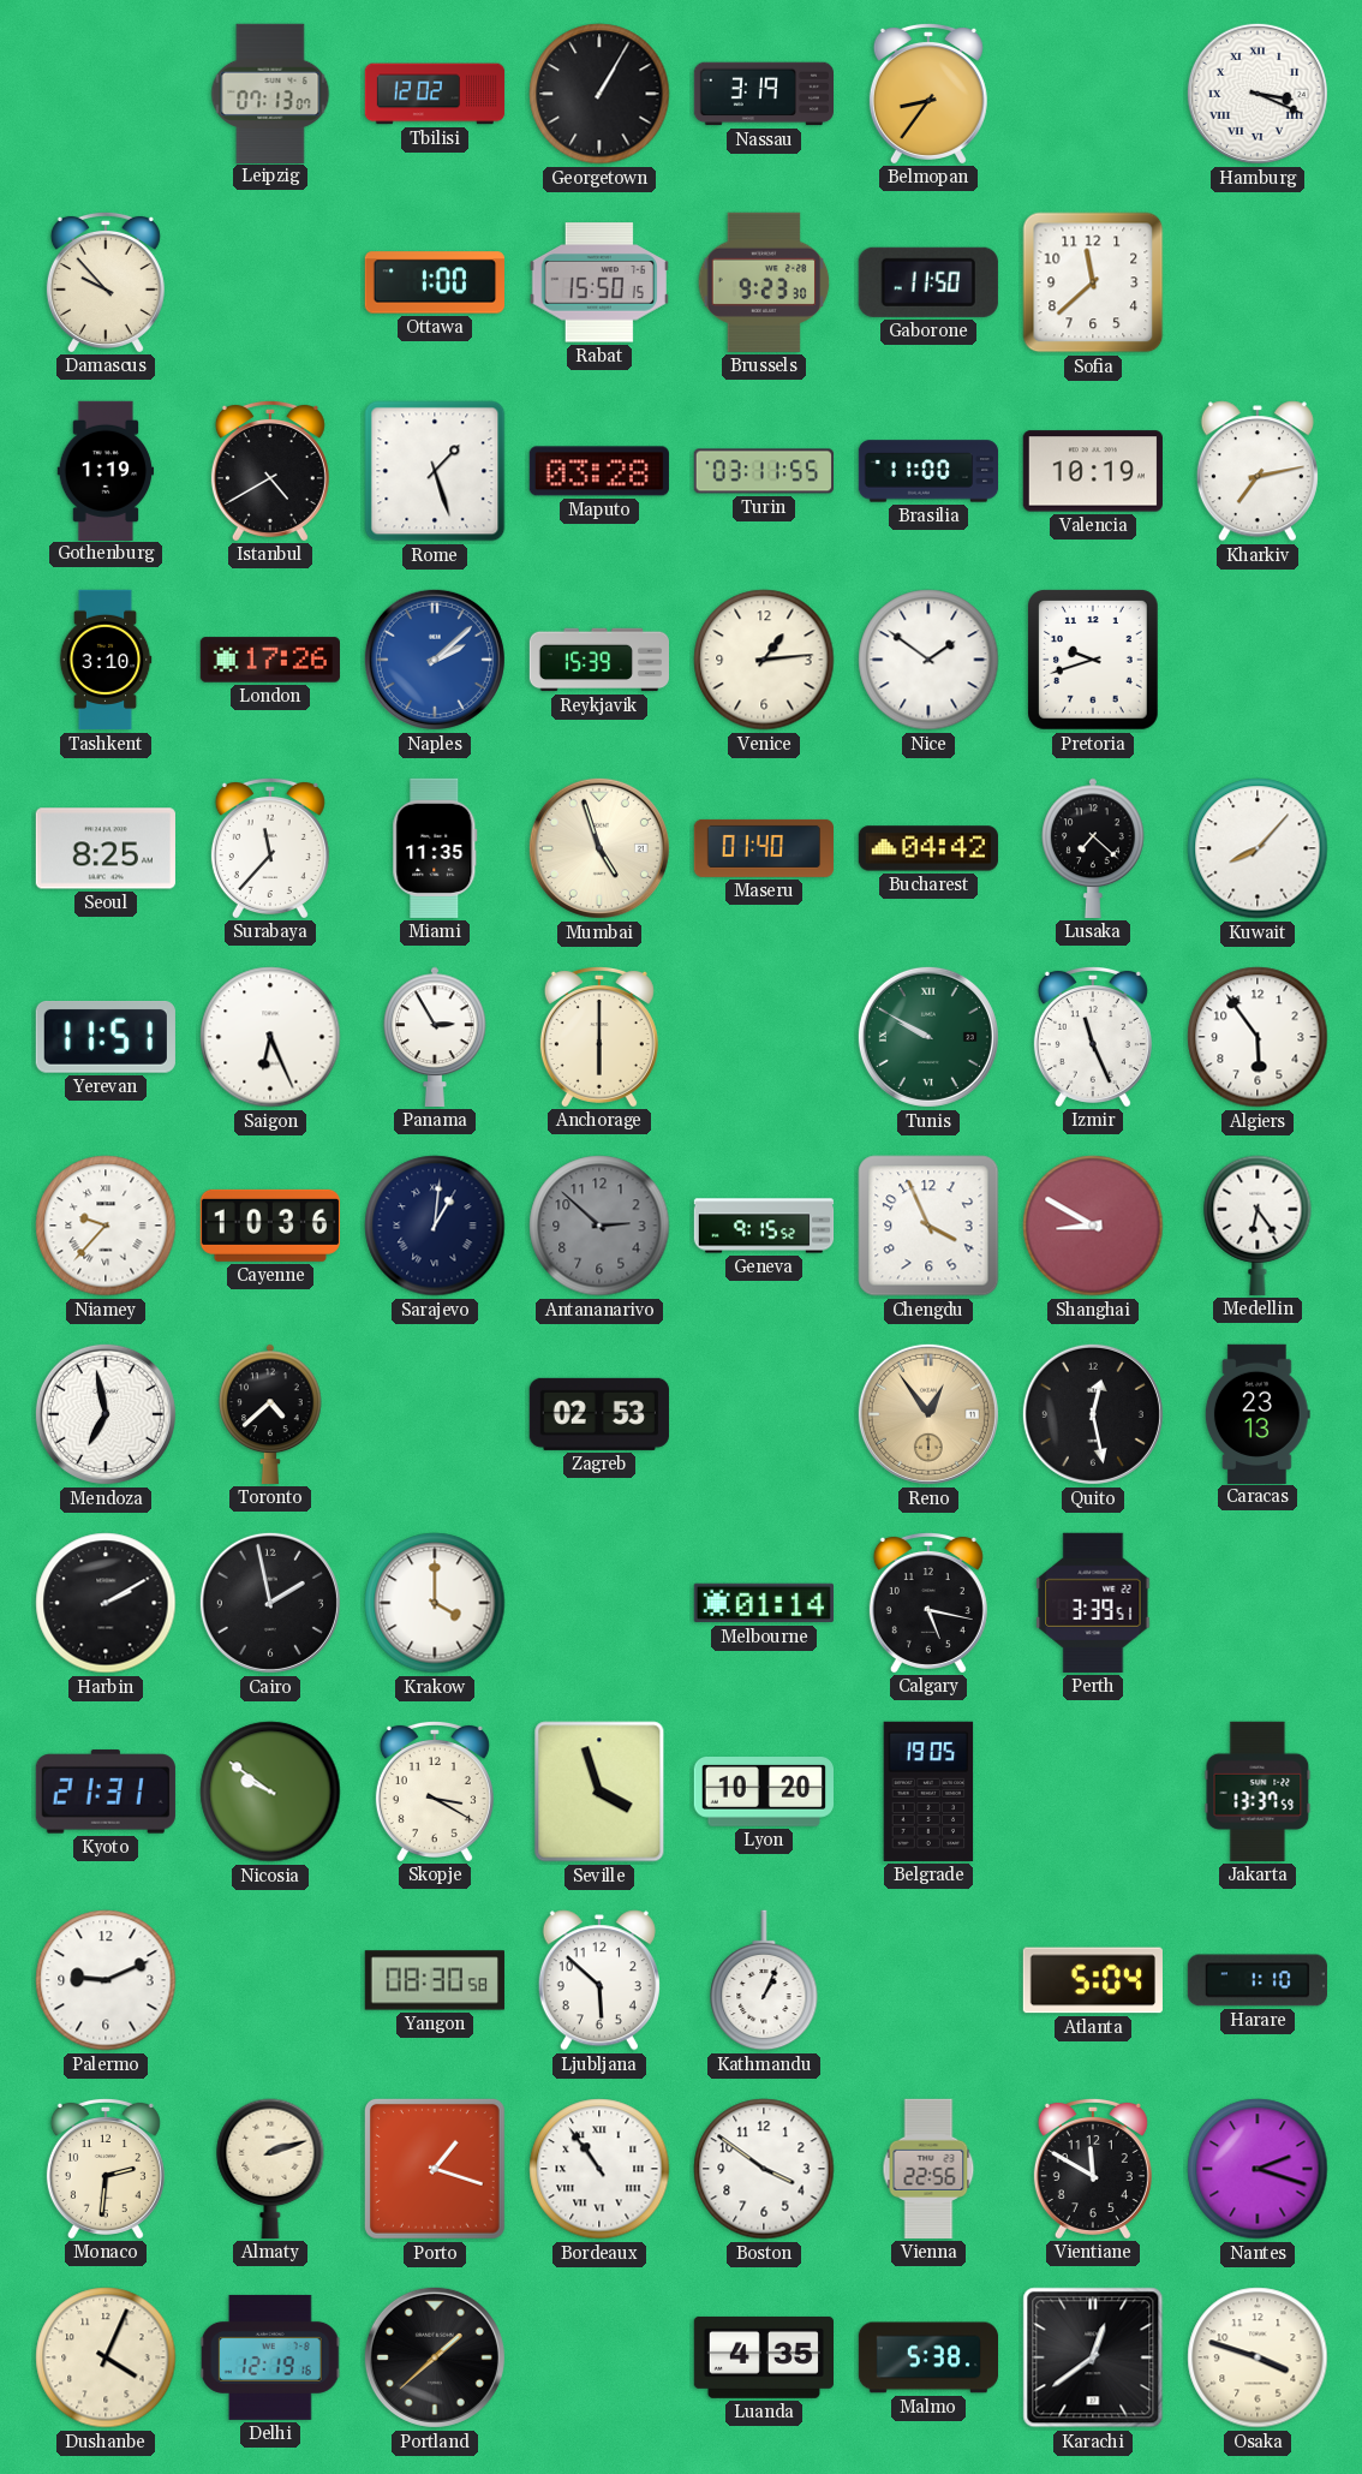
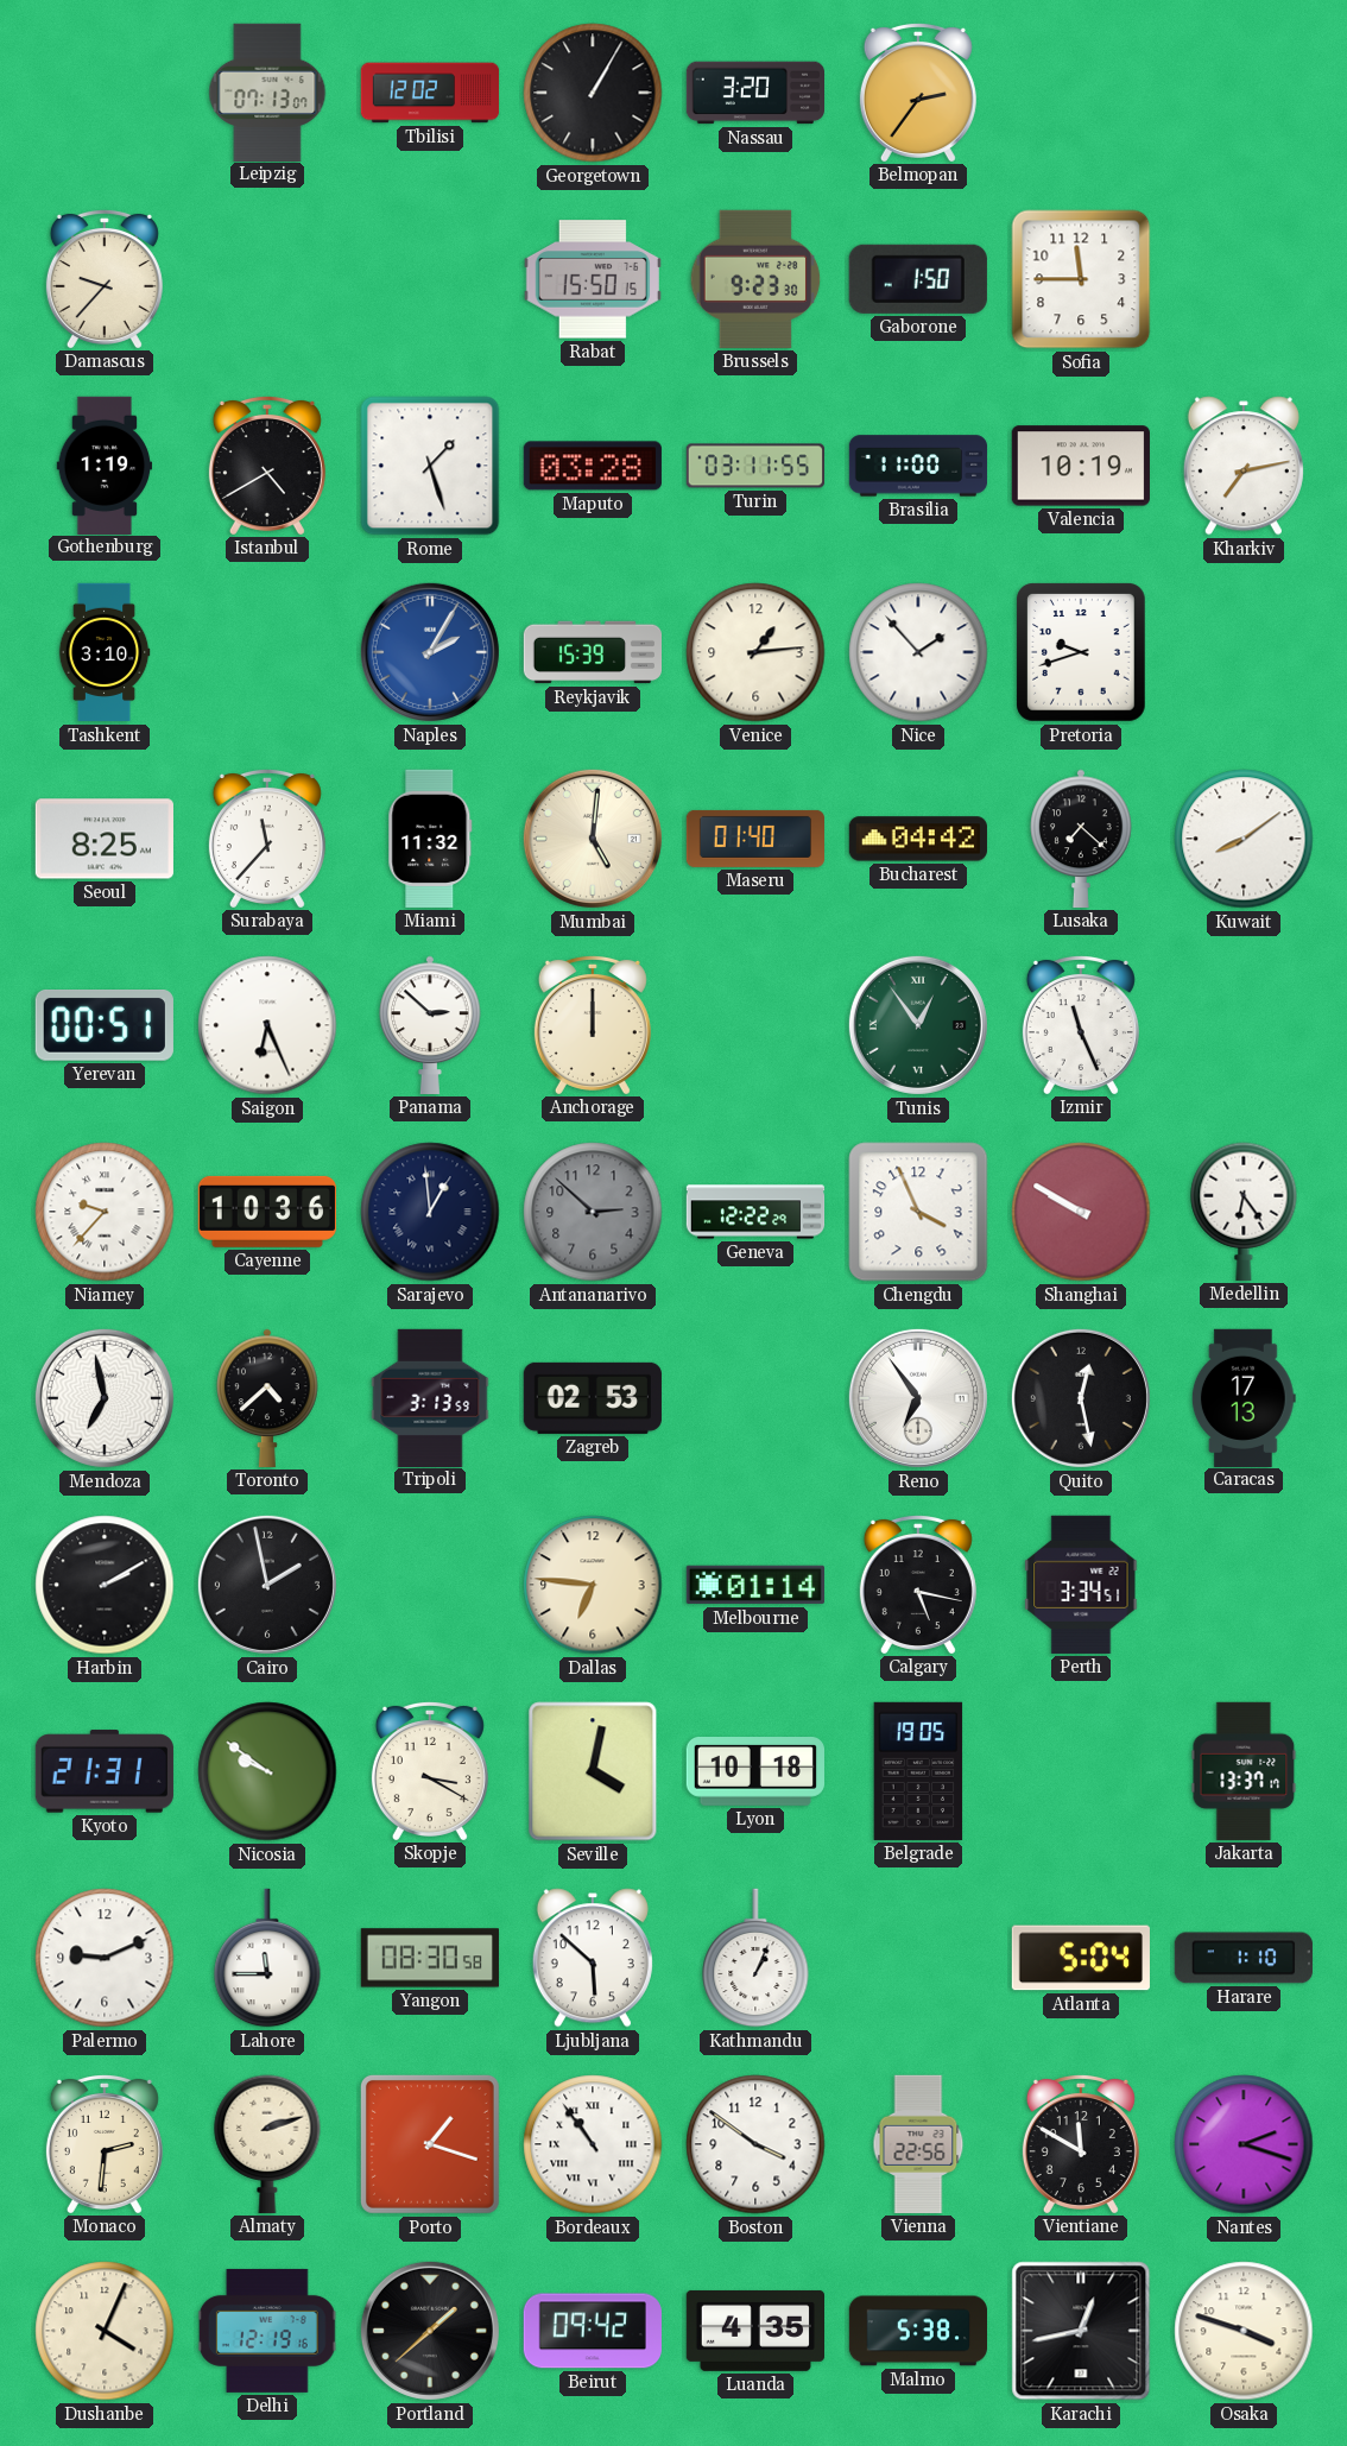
Nassau: 3:19 -> 3:20
Belmopan: 8:36 -> 2:36
Hamburg: 3:19 -> none
Damascus: 9:53 -> 9:37
Ottawa: 1:00 -> none
Gaborone: 11:50 -> 1:50
Sofia: 11:38 -> 11:45
London: 17:26 -> none
Naples: 2:08 -> 2:05
Nice: 1:51 -> 1:53
Miami: 11:35 -> 11:32
Mumbai: 4:57 -> 5:01
Kuwait: 8:07 -> 8:09
Yerevan: 11:51 -> 00:51
Panama: 2:55 -> 2:52
Anchorage: 6:00 -> 12:00
Tunis: 9:50 -> 12:54
Algiers: 5:54 -> none
Sarajevo: 1:01 -> 12:59
Geneva: 9:15 -> 12:22
Shanghai: 8:50 -> 9:50
Tripoli: none -> 3:13
Reno: 12:54 -> 6:54
Reno dial: champagne -> white
Caracas: 23:13 -> 17:13
Krakow: 4:00 -> none
Dallas: none -> 6:46
Perth: 3:39 -> 3:34
Seville: 3:57 -> 4:02
Lyon: 10:20 -> 10:18
Jakarta: 13:37:59 -> 13:37:17
Lahore: none -> 11:45
Beirut: none -> 09:42
Karachi: 12:39 -> 12:43
